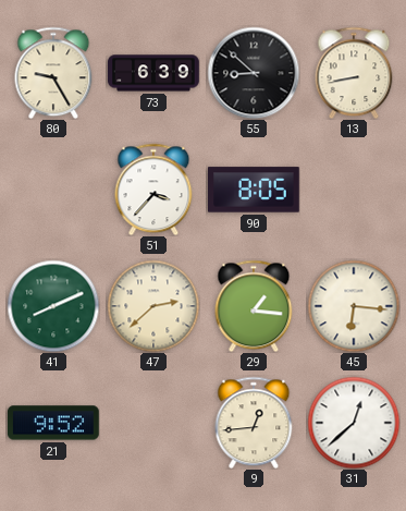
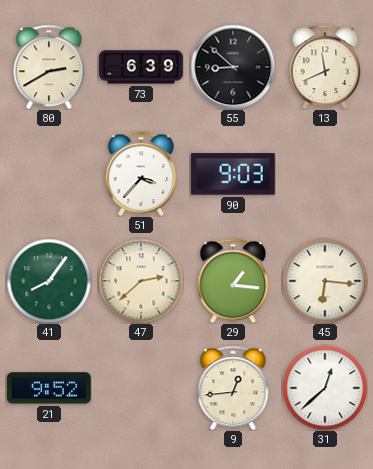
80: 9:25 -> 2:40
13: 8:43 -> 11:41
90: 8:05 -> 9:03
41: 8:11 -> 8:06
